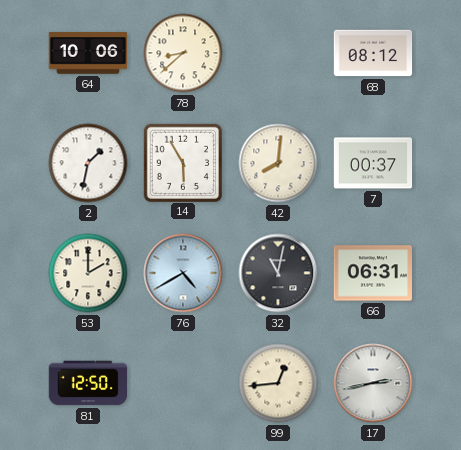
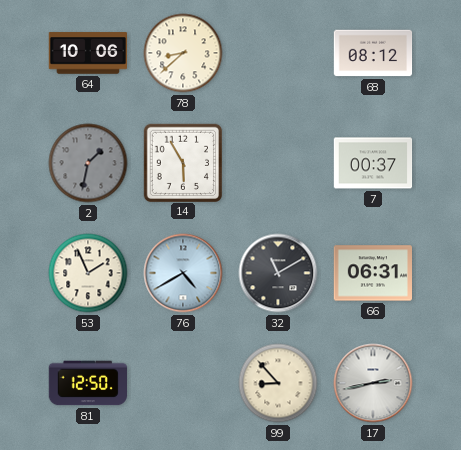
2 dial: white -> grey
42: 8:01 -> none
53: 2:00 -> 1:56
32: 11:02 -> 11:10
99: 12:44 -> 8:53
